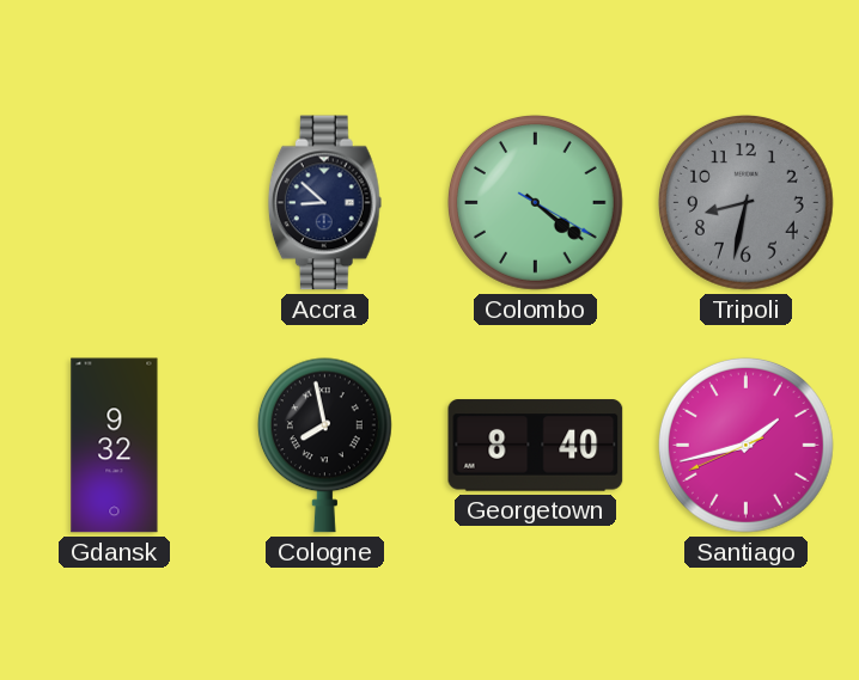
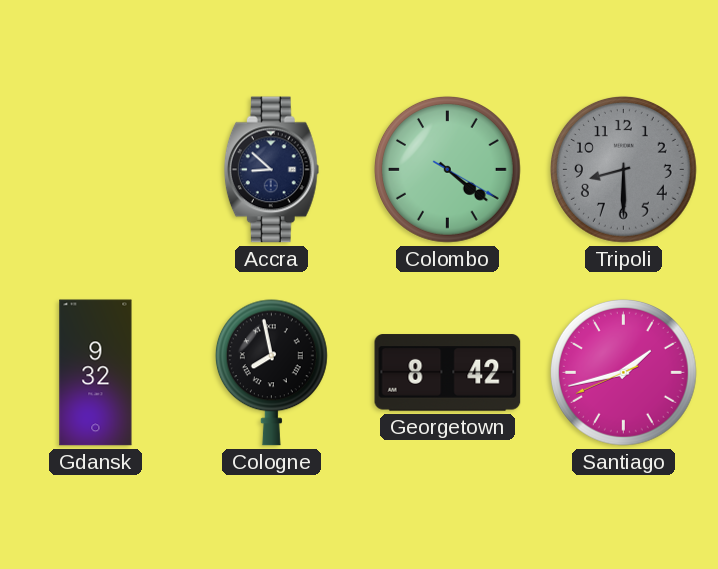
Tripoli: 8:32 -> 8:30
Georgetown: 8:40 -> 8:42
